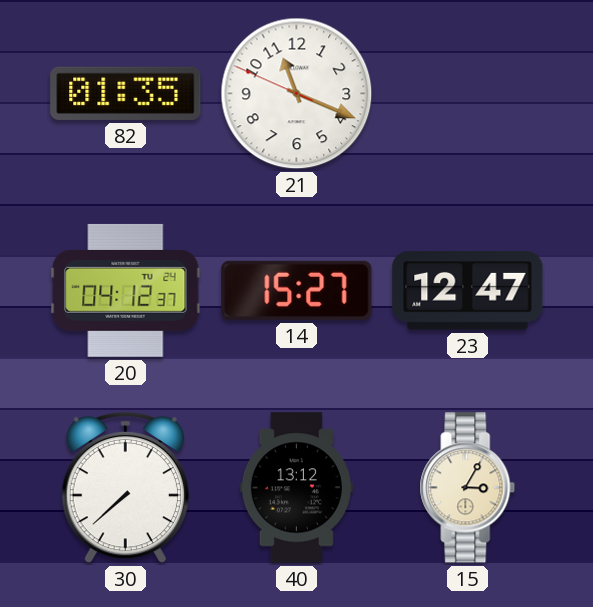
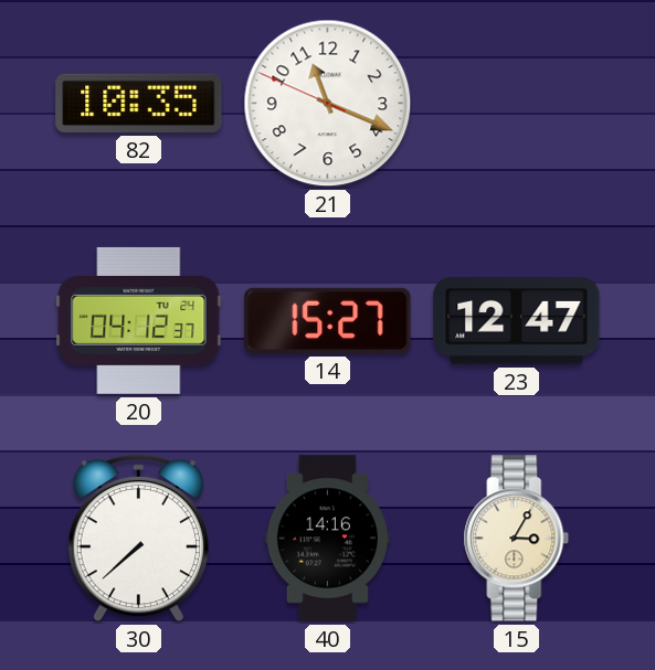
82: 01:35 -> 10:35
40: 13:12 -> 14:16
